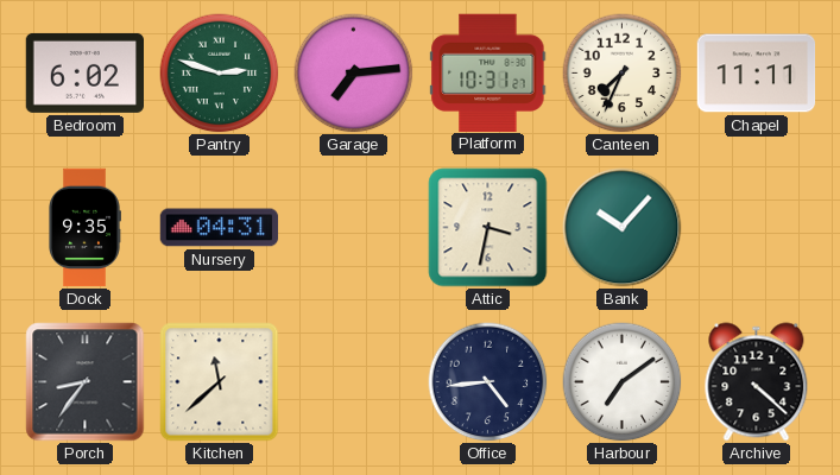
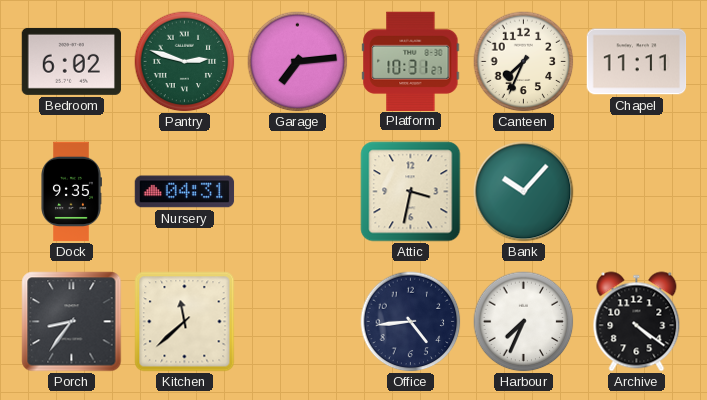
Harbour: 7:09 -> 7:34
Archive: 4:22 -> 4:21
